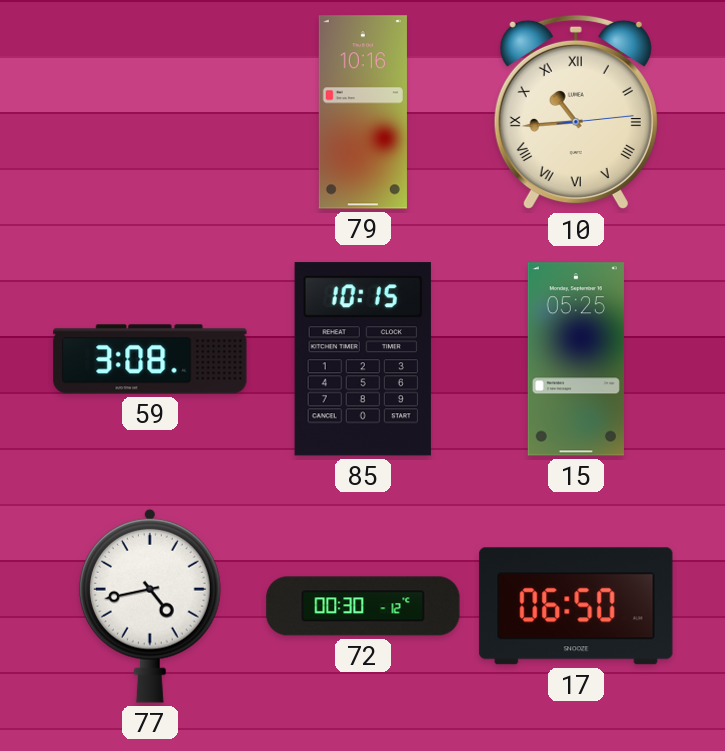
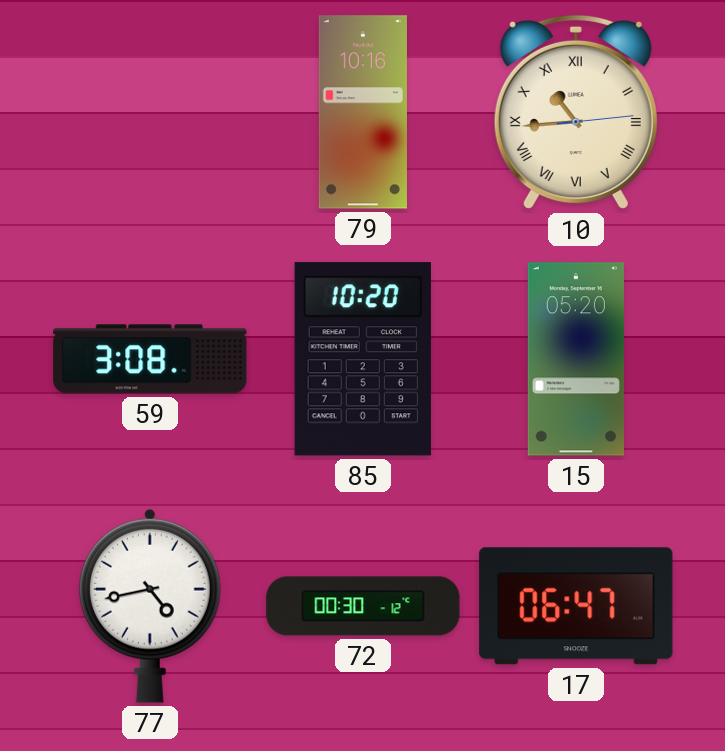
85: 10:15 -> 10:20
15: 05:25 -> 05:20
17: 06:50 -> 06:47
